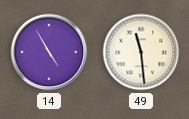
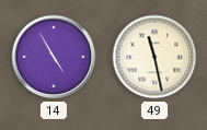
49: 11:29 -> 11:28
